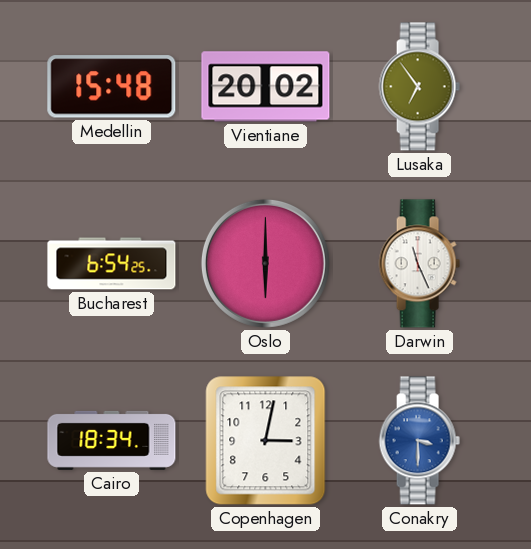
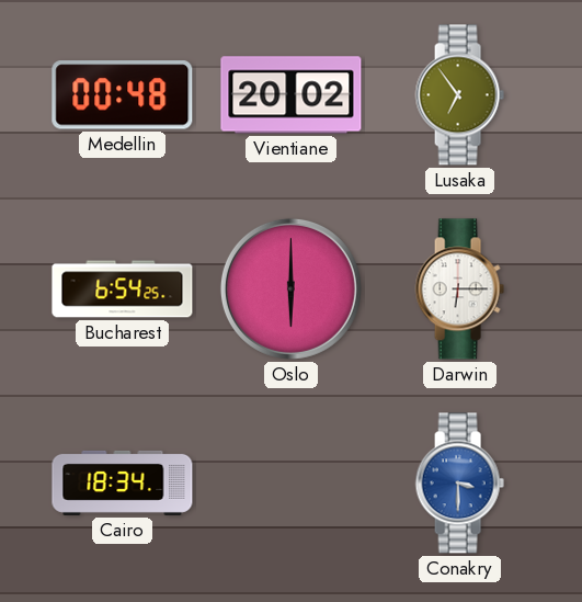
Medellin: 15:48 -> 00:48
Darwin: 11:26 -> 6:15
Copenhagen: 3:02 -> none
